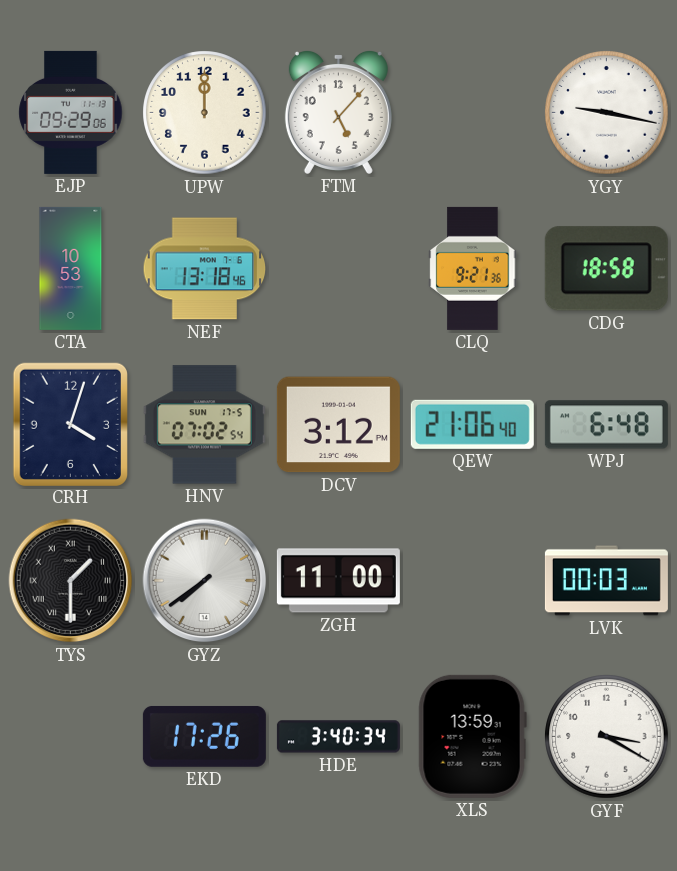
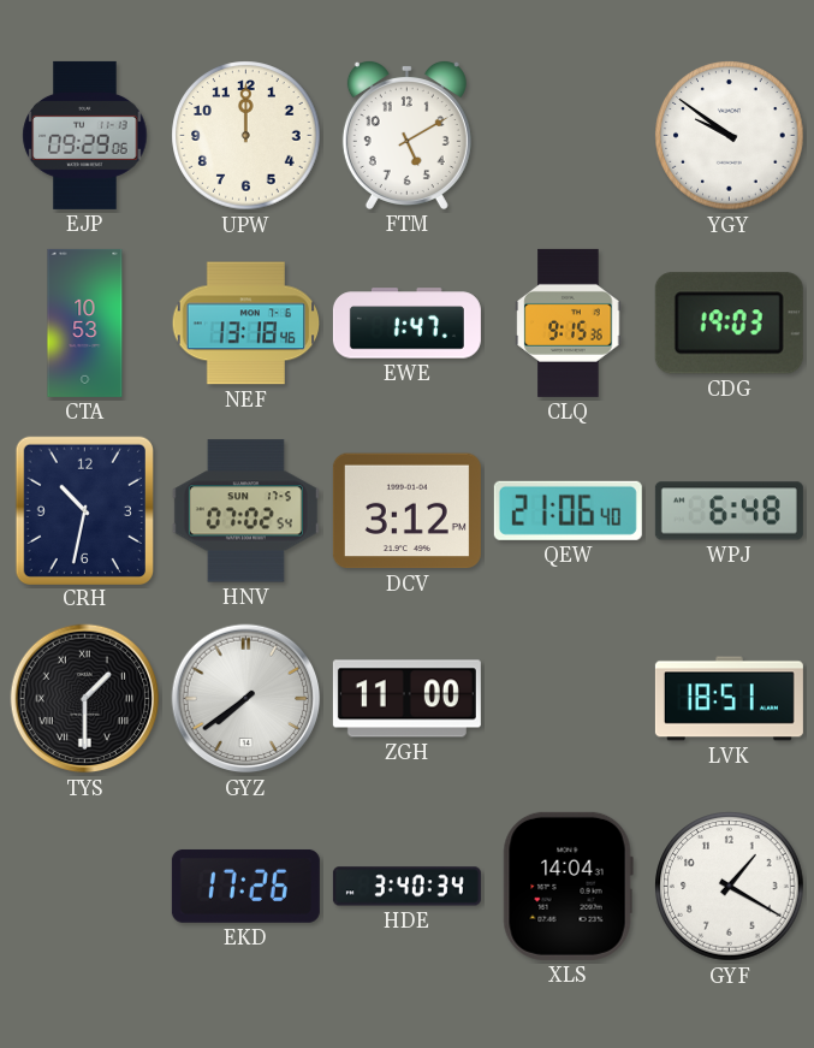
FTM: 5:07 -> 5:10
YGY: 9:17 -> 9:51
EWE: none -> 1:47
CLQ: 9:21 -> 9:15
CDG: 18:58 -> 19:03
CRH: 4:03 -> 10:32
LVK: 00:03 -> 18:51
XLS: 13:59 -> 14:04
GYF: 3:20 -> 1:20
